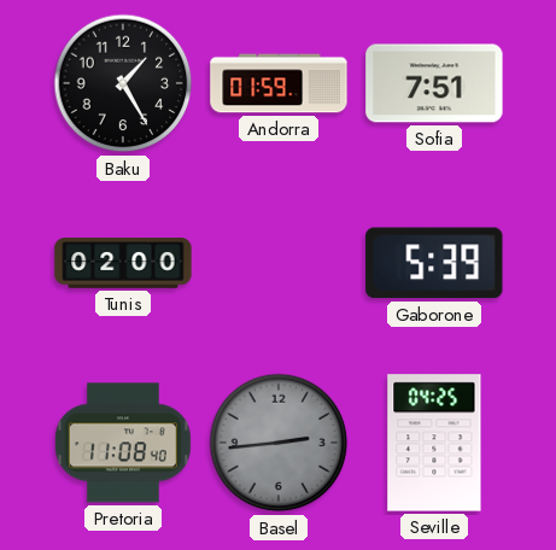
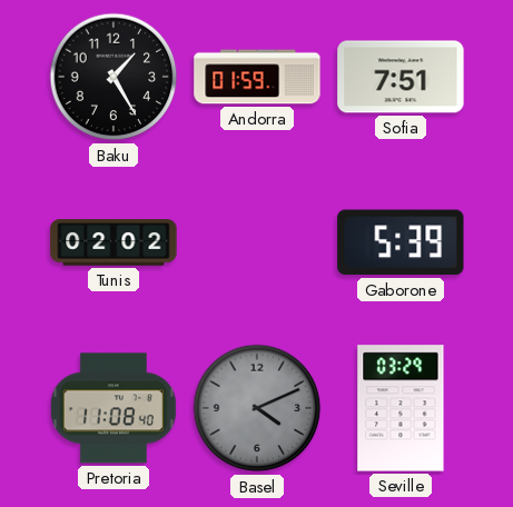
Tunis: 02:00 -> 02:02
Basel: 2:44 -> 4:11
Seville: 04:25 -> 03:29
